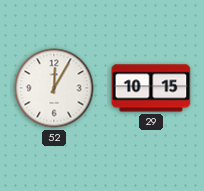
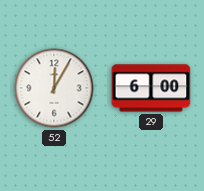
29: 10:15 -> 6:00
